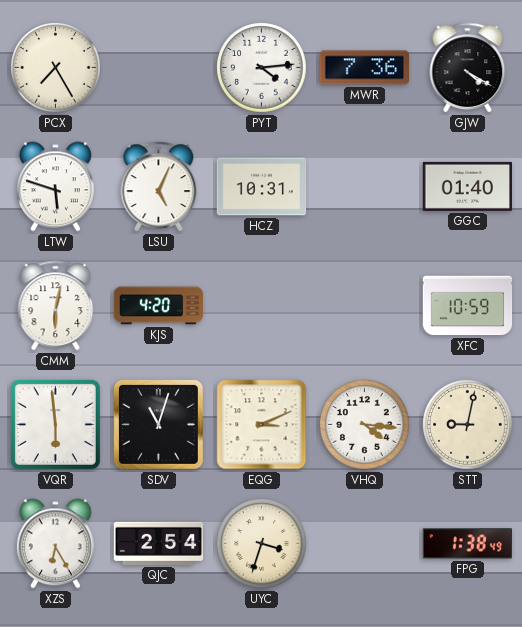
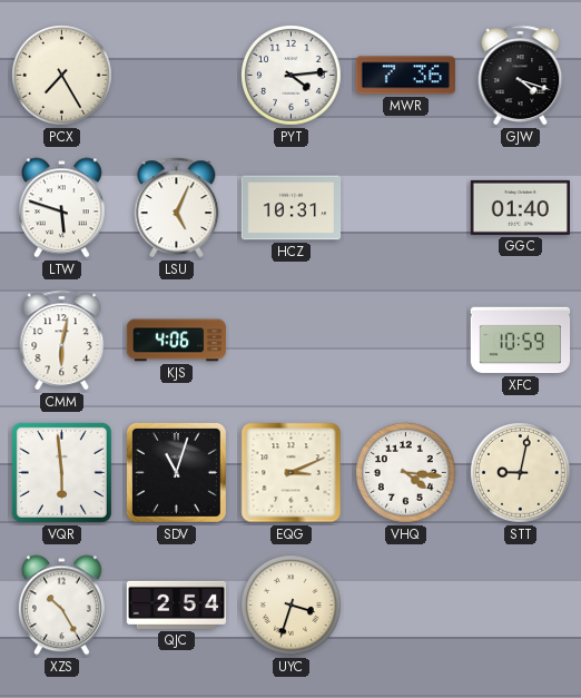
GJW: 4:20 -> 4:18
KJS: 4:20 -> 4:06
XZS: 6:25 -> 10:25
FPG: 1:38 -> none
